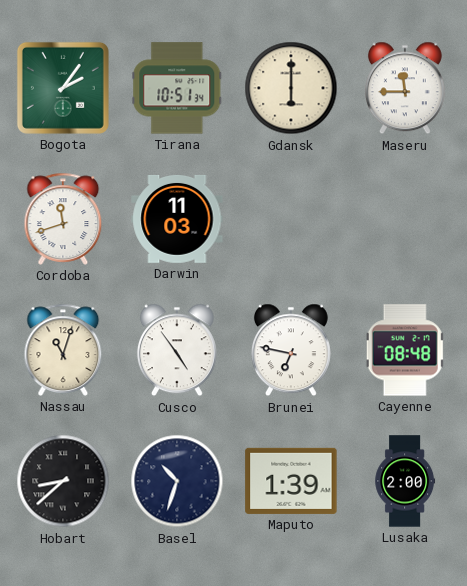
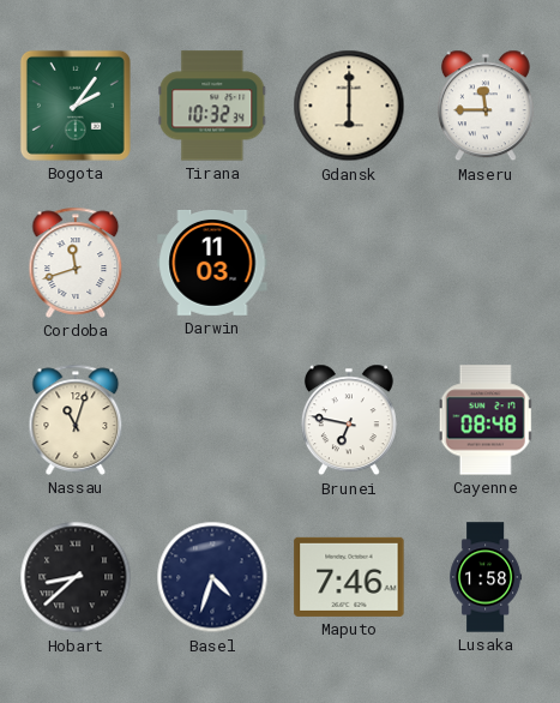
Tirana: 10:51 -> 10:32
Cusco: 4:54 -> none
Basel: 10:33 -> 4:33
Maputo: 1:39 -> 7:46
Lusaka: 2:00 -> 1:58
